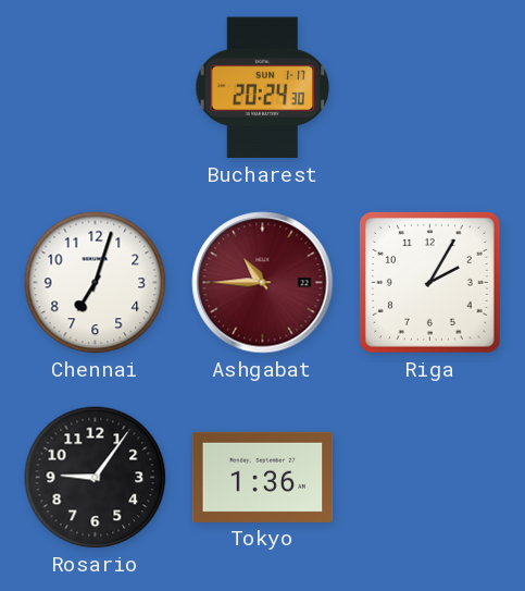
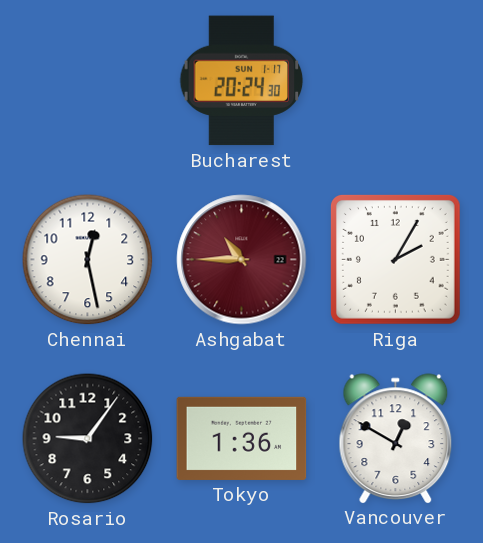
Chennai: 7:03 -> 12:28
Vancouver: none -> 12:50
